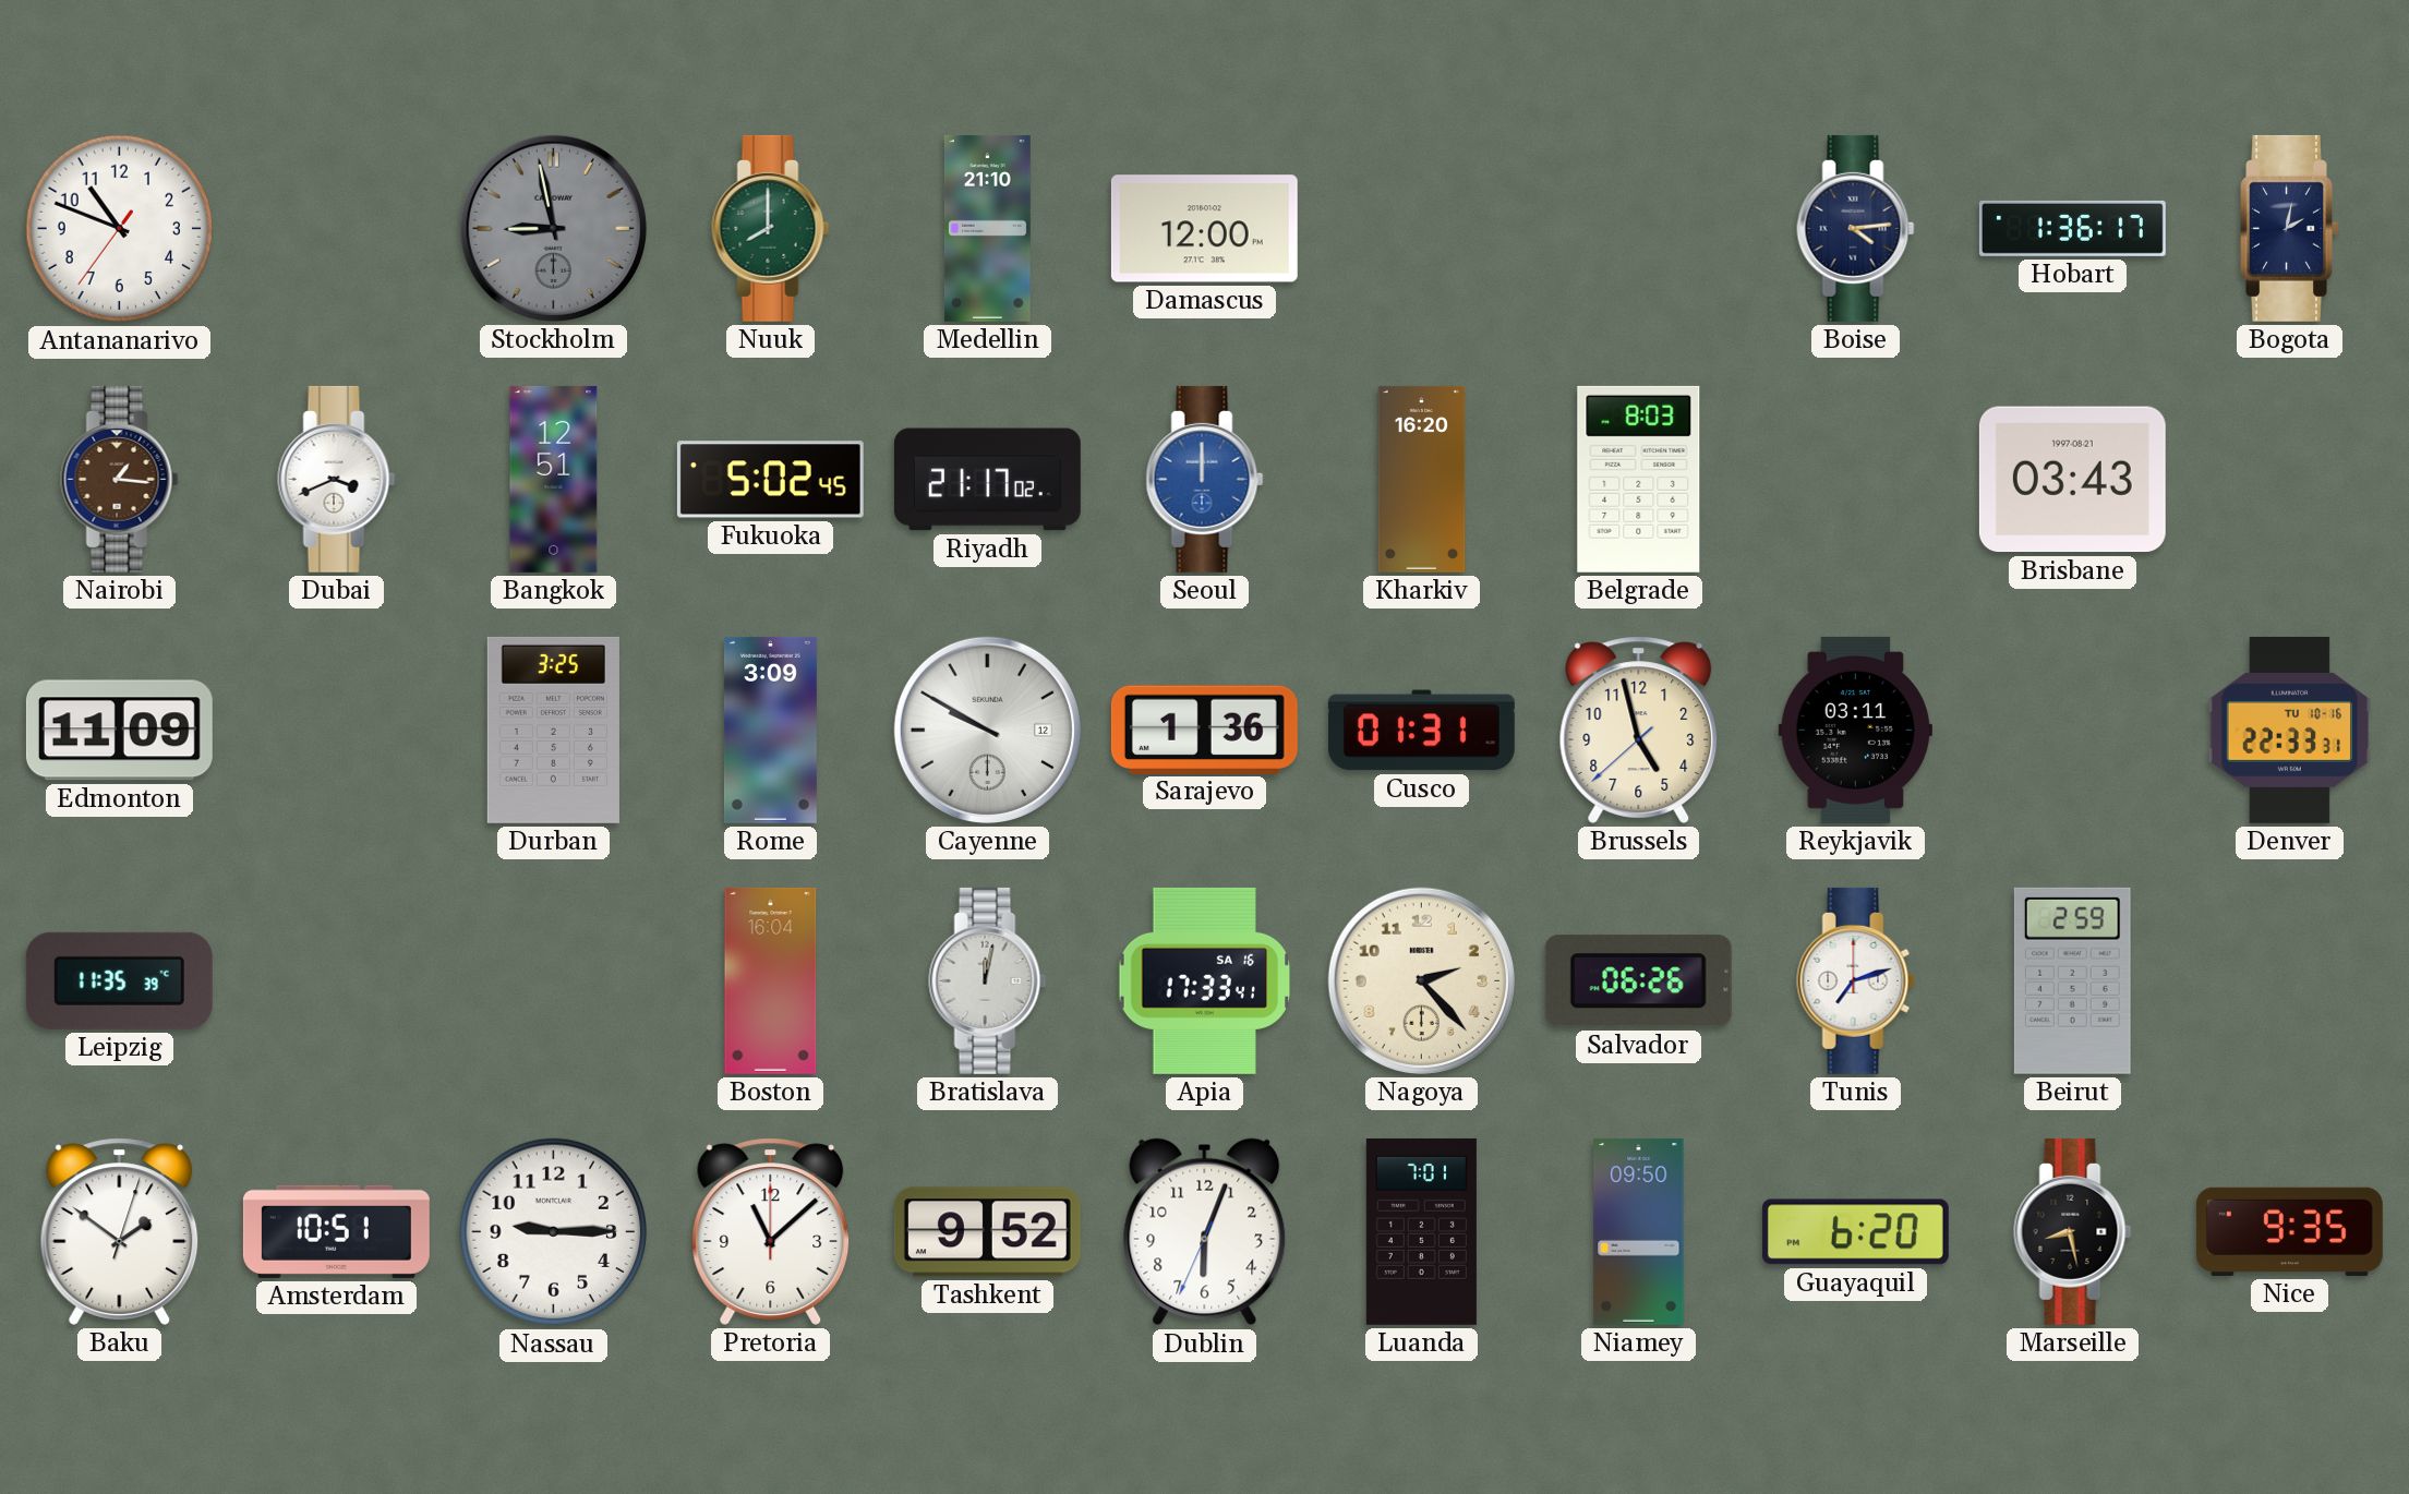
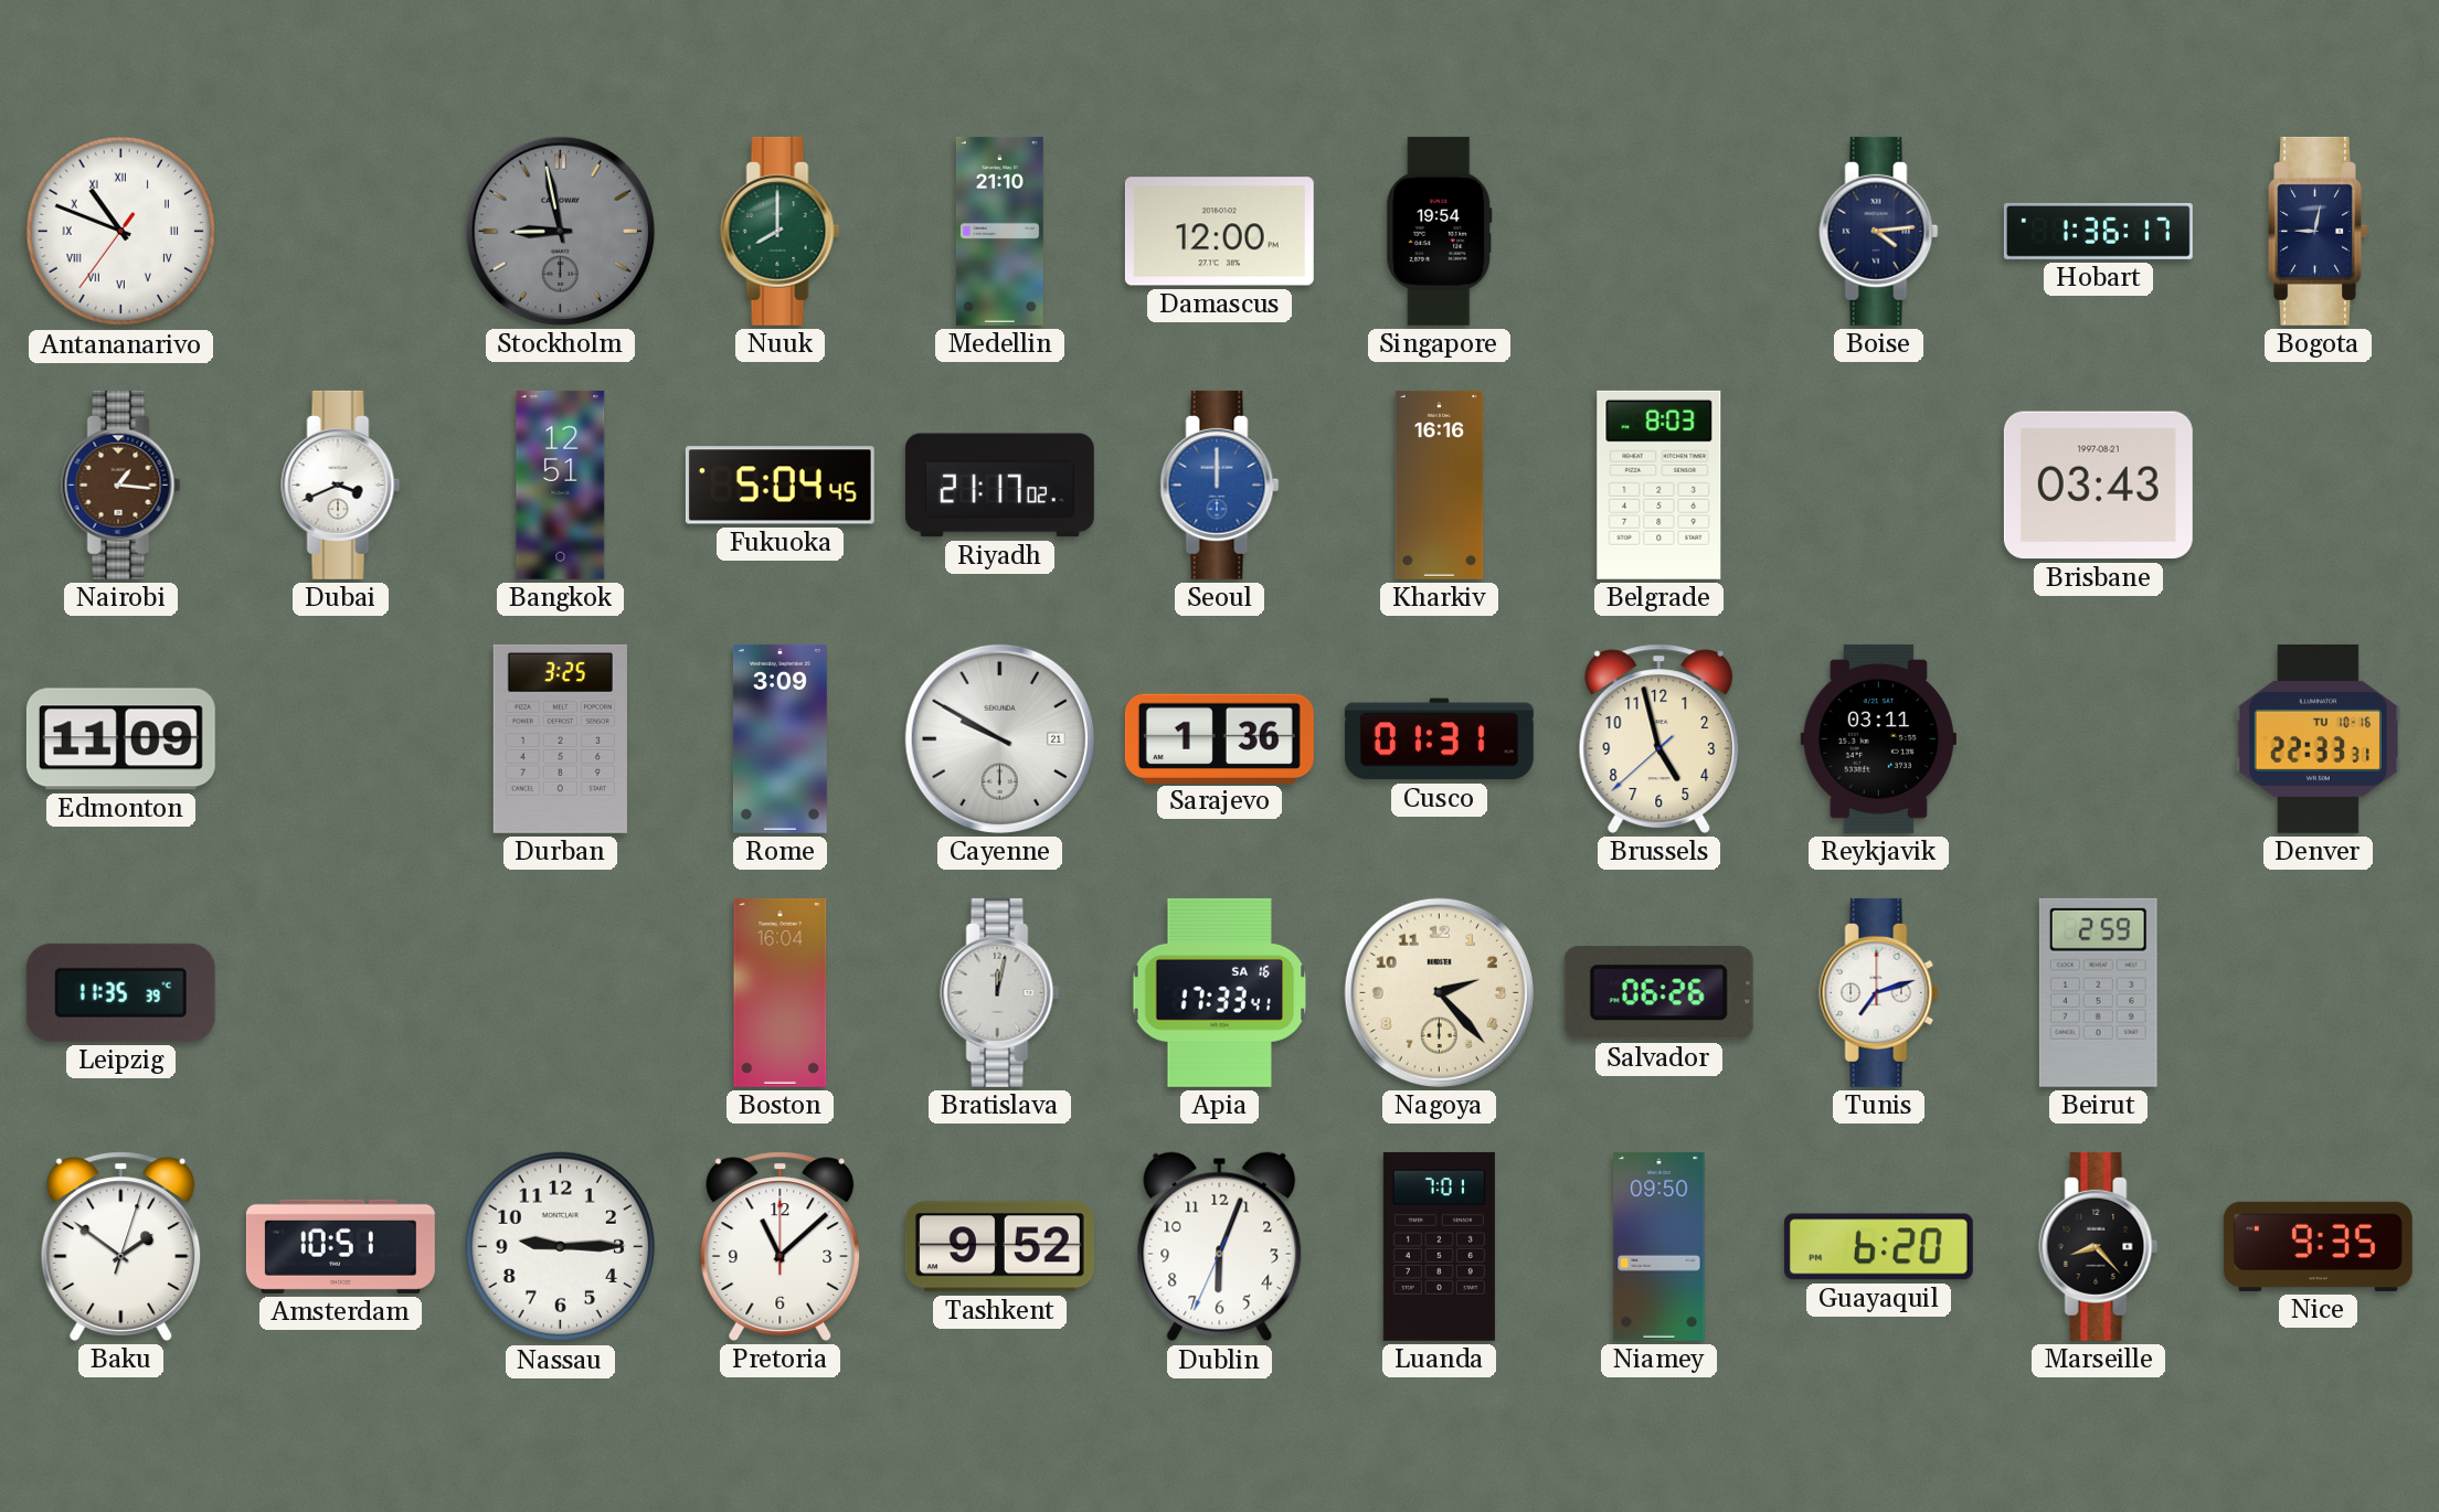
Antananarivo numerals: Arabic -> Roman
Singapore: none -> 19:54
Bogota: 2:02 -> 9:02
Fukuoka: 5:02 -> 5:04
Kharkiv: 16:20 -> 16:16
Cayenne date: 12 -> 21
Marseille: 8:28 -> 8:23
